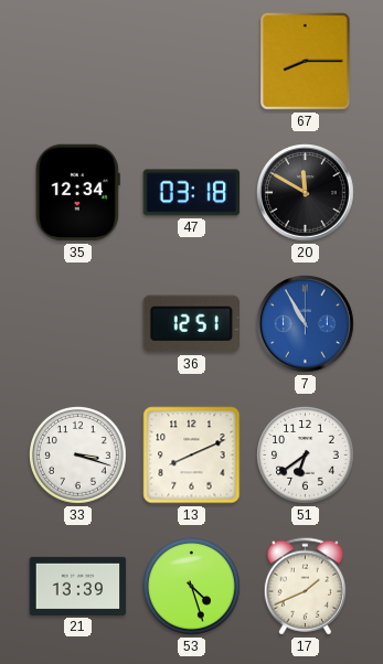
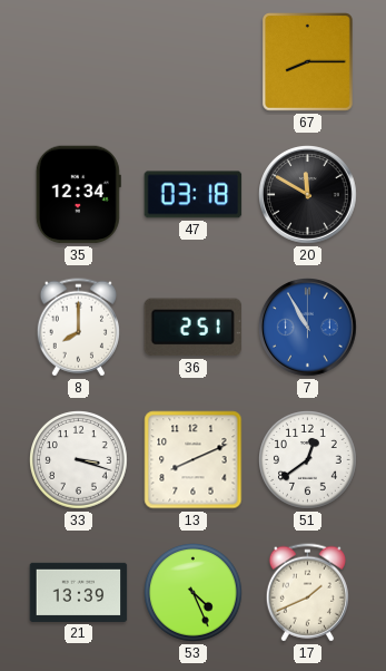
8: none -> 8:00
36: 12:51 -> 2:51
51: 6:39 -> 12:39
53: 4:27 -> 4:26
